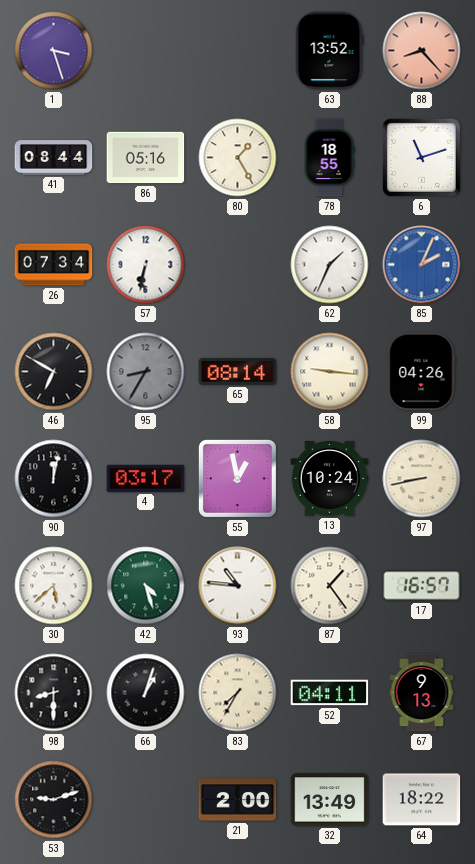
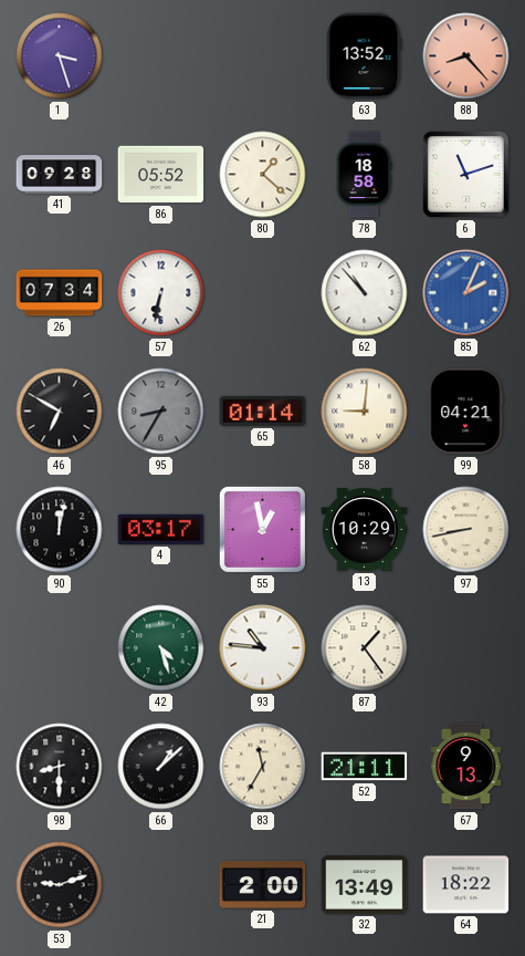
41: 08:44 -> 09:28
86: 05:16 -> 05:52
80: 1:25 -> 1:22
78: 18:55 -> 18:58
62: 1:34 -> 10:53
65: 08:14 -> 01:14
58: 9:16 -> 9:01
99: 04:26 -> 04:21
13: 10:24 -> 10:29
30: 5:38 -> none
17: 16:57 -> none
66: 1:03 -> 1:08
83: 7:35 -> 11:35
52: 04:11 -> 21:11
